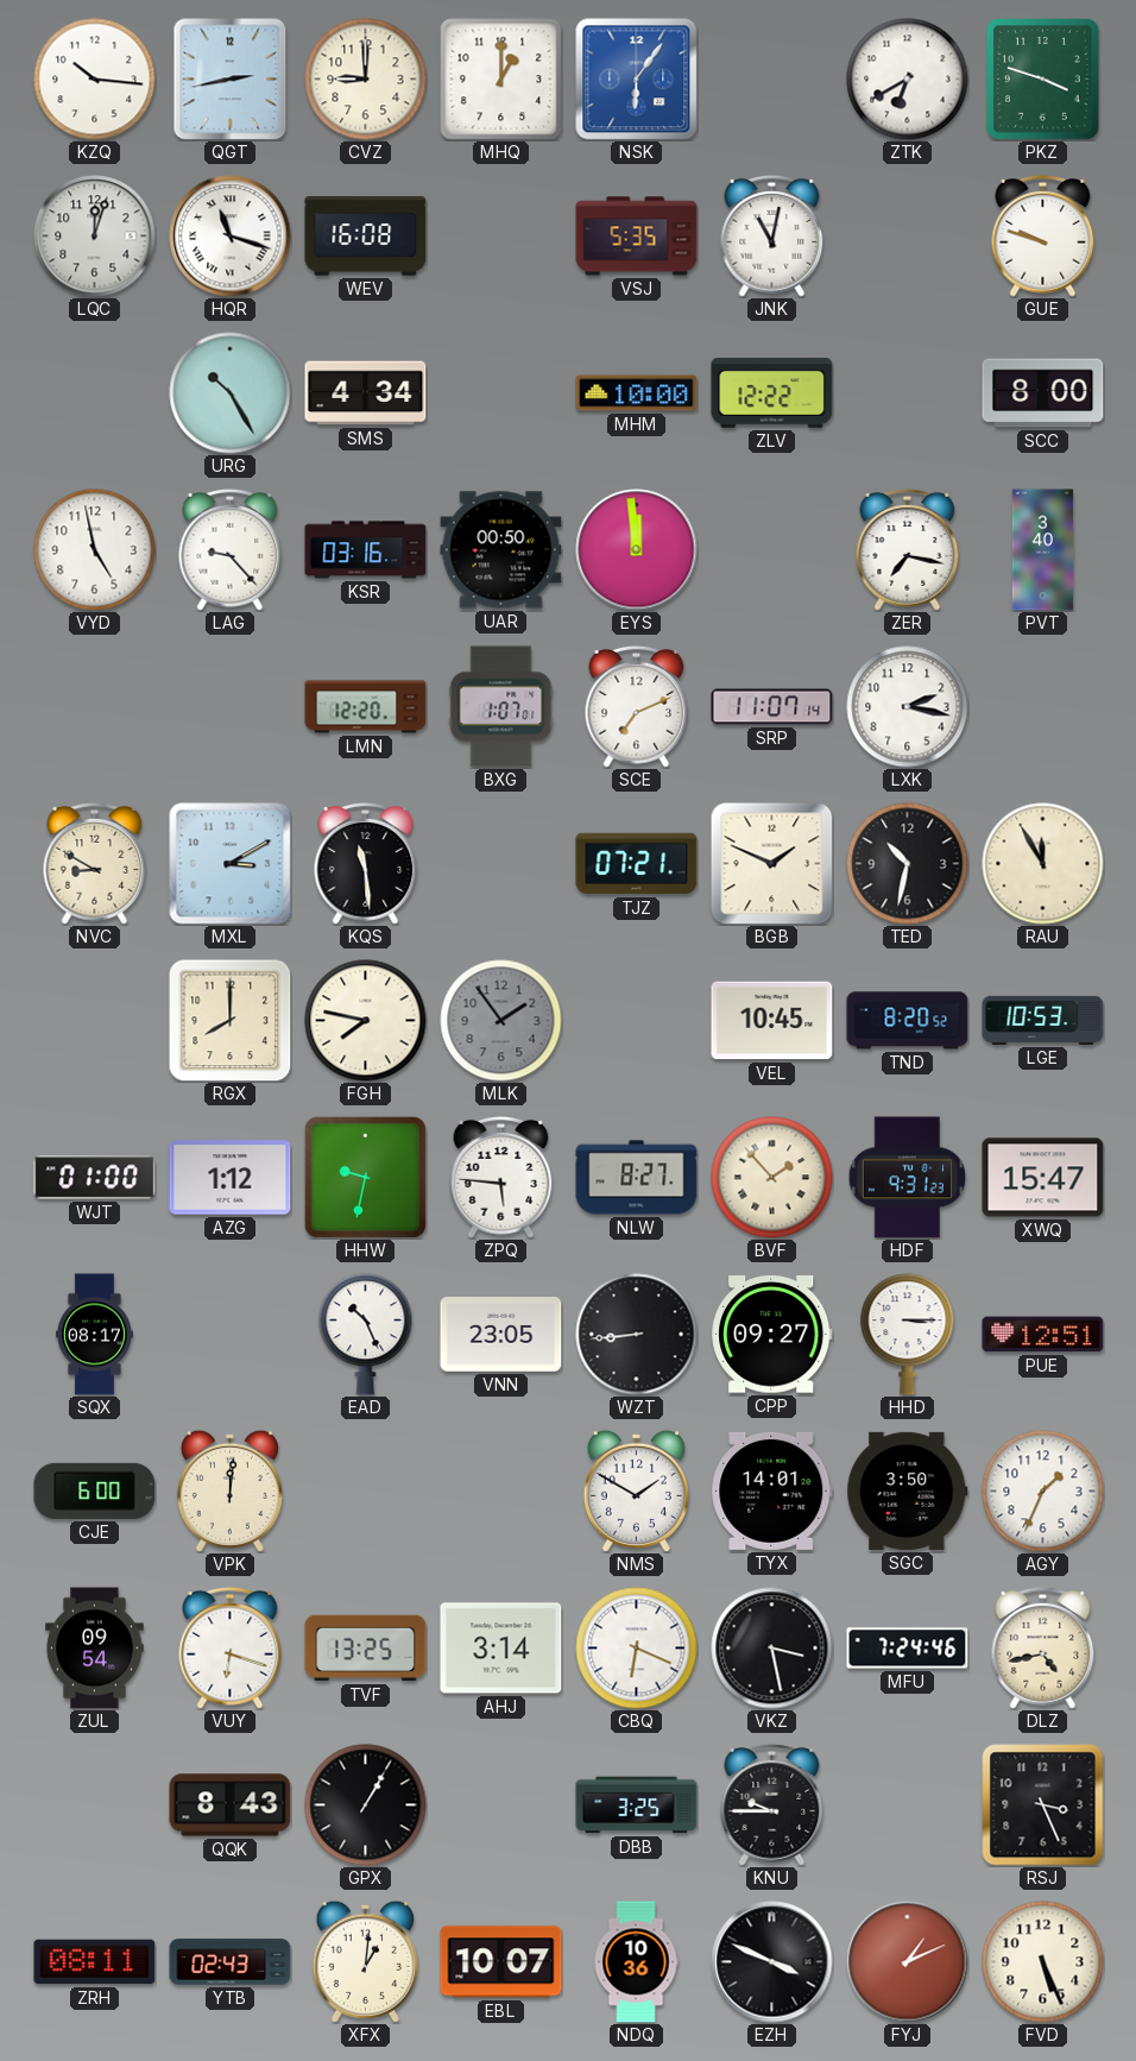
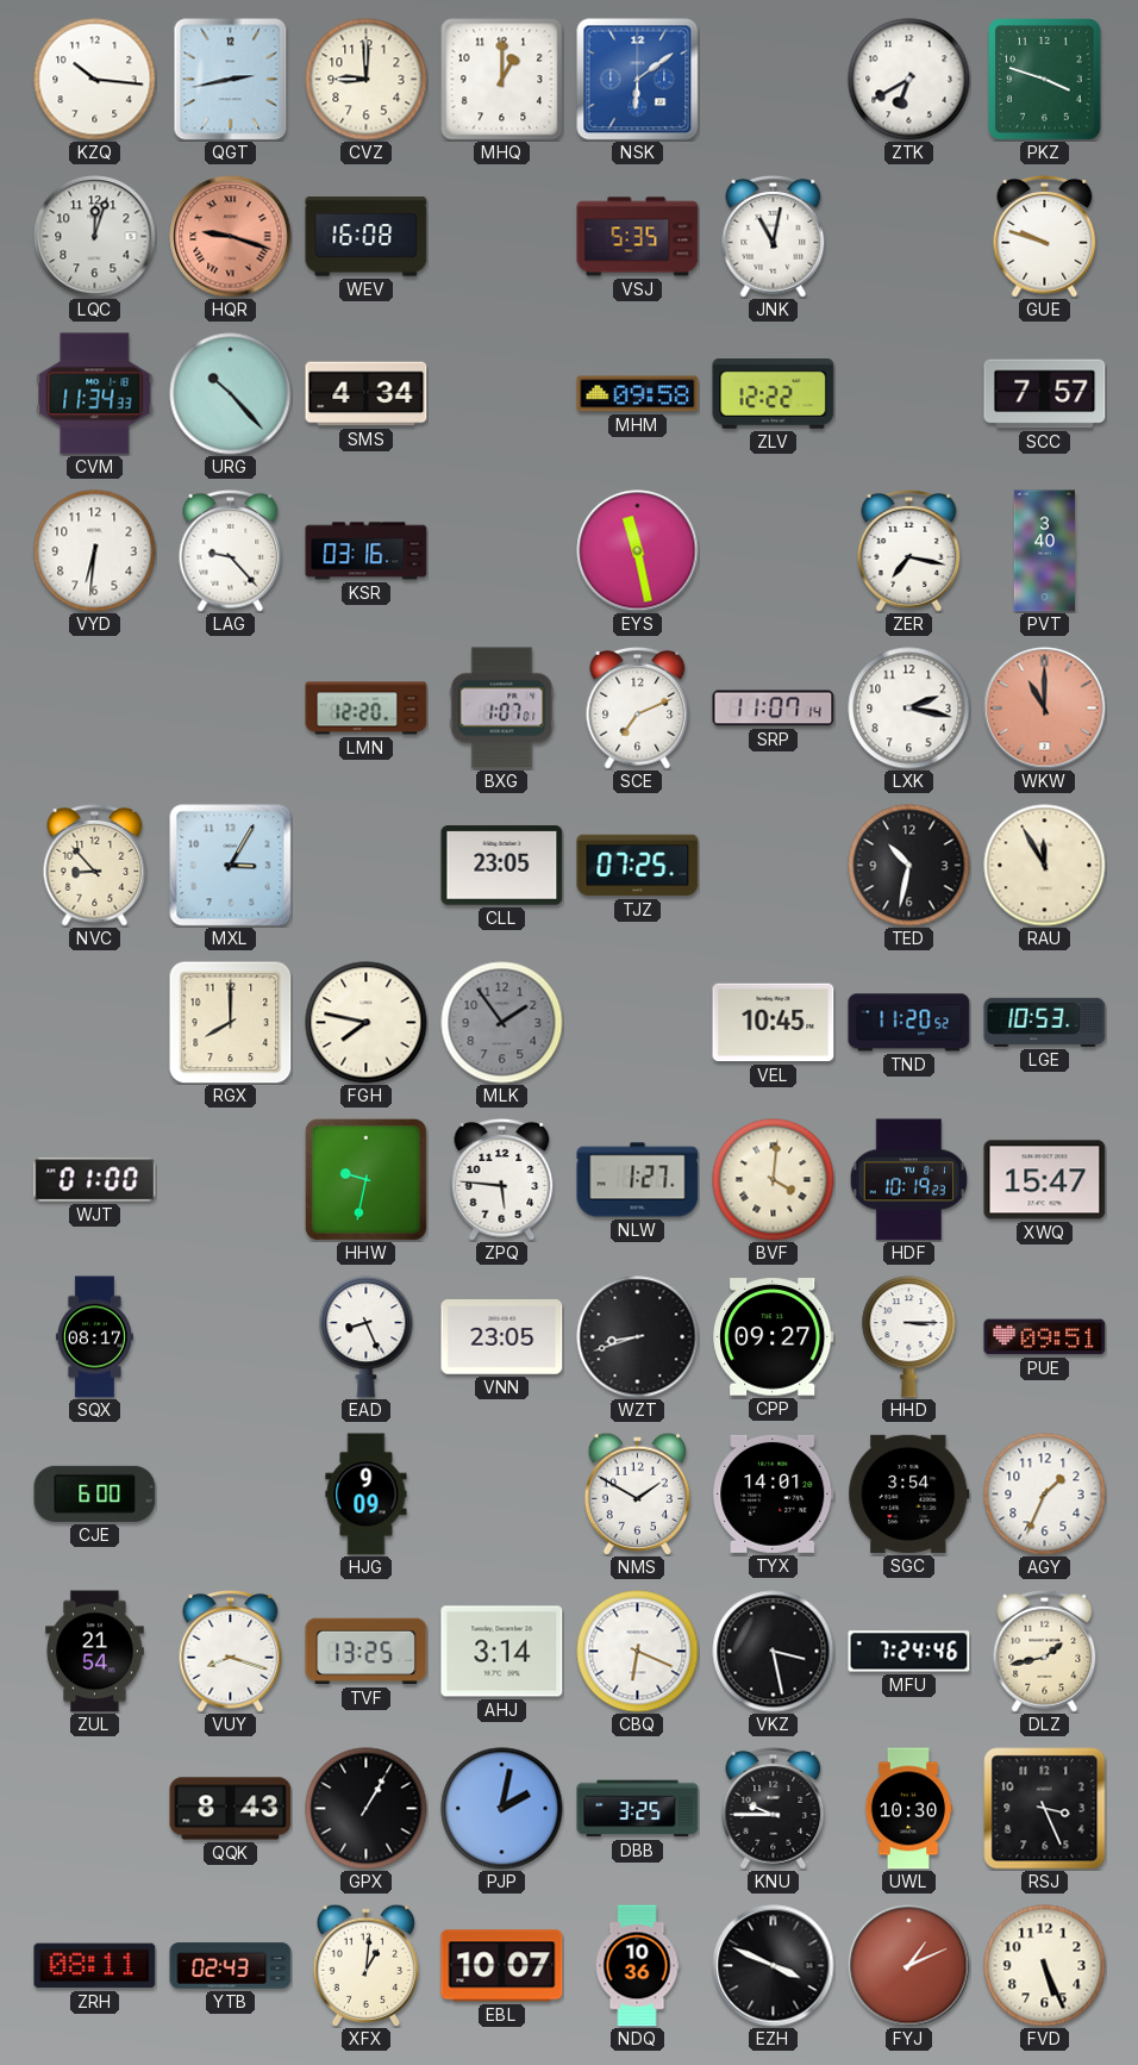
NSK: 6:06 -> 6:09
HQR: 11:18 -> 9:18
HQR dial: white -> salmon
CVM: none -> 11:34
URG: 10:25 -> 10:23
MHM: 10:00 -> 09:58
SCC: 8:00 -> 7:57
VYD: 4:58 -> 6:31
UAR: 00:50 -> none
EYS: 11:59 -> 11:28
WKW: none -> 11:00
NVC: 8:50 -> 8:53
MXL: 3:10 -> 3:05
KQS: 11:29 -> none
CLL: none -> 23:05
TJZ: 07:21 -> 07:25
BGB: 1:49 -> none
TND: 8:20 -> 11:20
AZG: 1:12 -> none
NLW: 8:27 -> 1:27
BVF: 1:53 -> 4:01
HDF: 9:31 -> 10:19
EAD: 10:26 -> 8:26
WZT: 8:44 -> 8:42
PUE: 12:51 -> 09:51
VPK: 12:01 -> none
HJG: none -> 9:09
SGC: 3:50 -> 3:54
ZUL: 09:54 -> 21:54
VUY: 6:18 -> 8:18
DLZ: 4:43 -> 1:43
PJP: none -> 2:02
UWL: none -> 10:30
